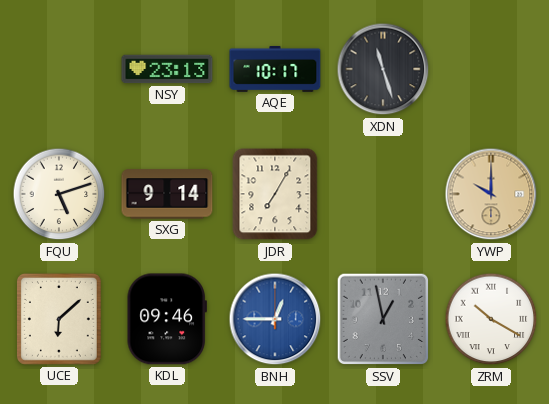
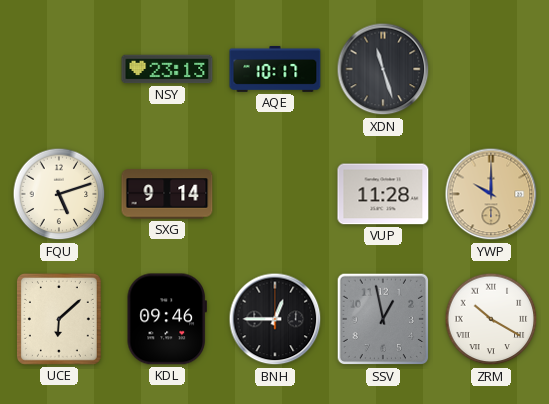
JDR: 7:05 -> none
VUP: none -> 11:28
BNH dial: blue -> black
